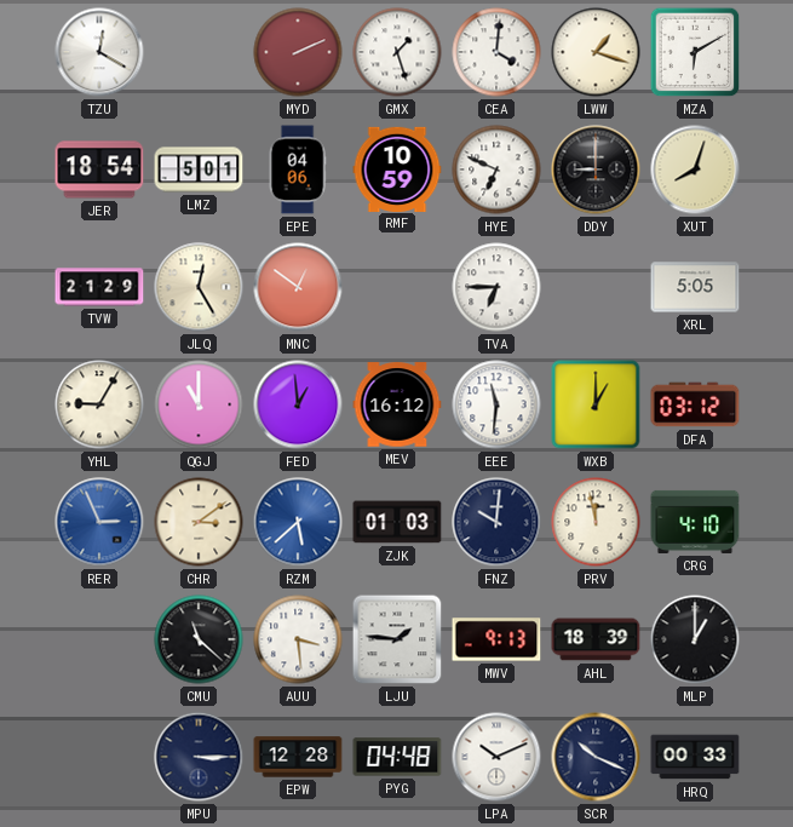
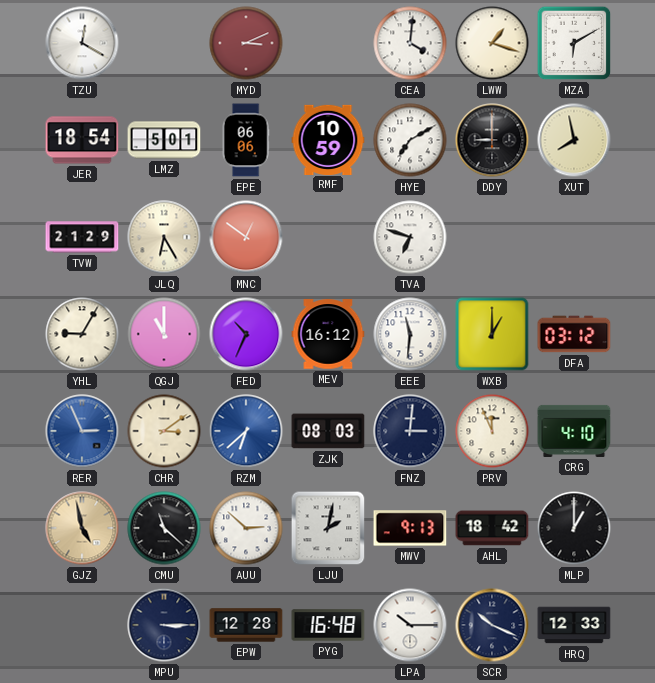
MYD: 2:11 -> 3:11
GMX: 1:27 -> none
EPE: 04:06 -> 06:06
HYE: 6:49 -> 7:10
XUT: 8:03 -> 7:58
JLQ: 12:25 -> 6:25
TVA: 6:45 -> 6:48
XRL: 5:05 -> none
FED: 12:59 -> 10:34
RZM: 5:38 -> 6:38
ZJK: 01:03 -> 08:03
FNZ: 10:01 -> 3:01
PRV: 11:58 -> 11:56
GJZ: none -> 4:58
AUU: 3:29 -> 2:52
LJU: 1:46 -> 2:02
AHL: 18:39 -> 18:42
PYG: 04:48 -> 16:48
LPA: 10:11 -> 10:15
HRQ: 00:33 -> 12:33
